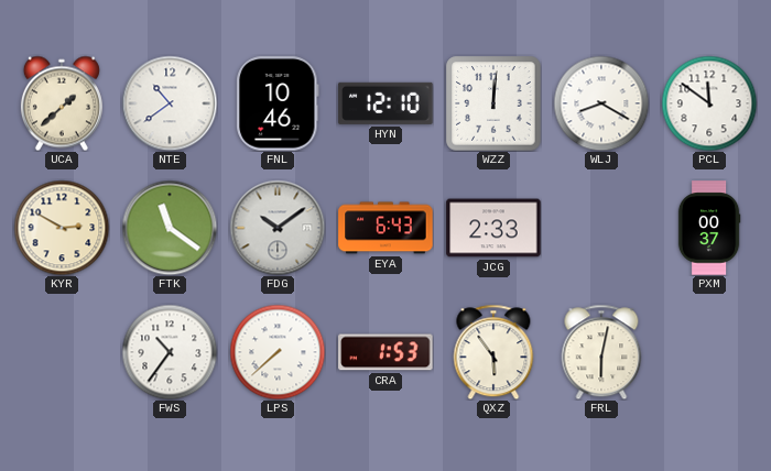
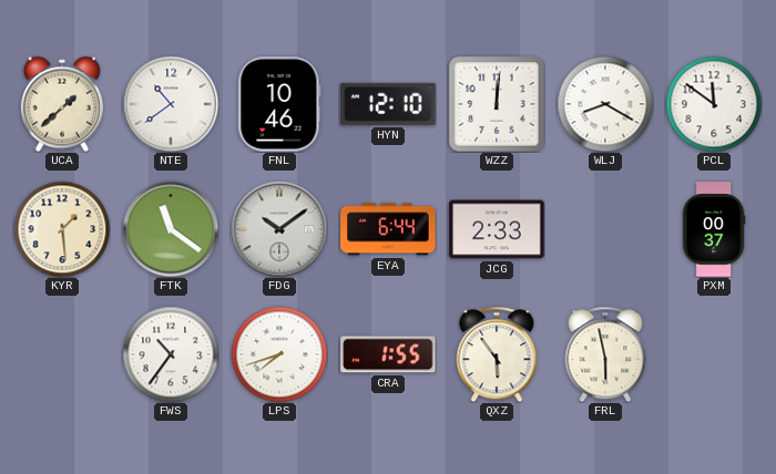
KYR: 2:50 -> 1:29
EYA: 6:43 -> 6:44
LPS: 7:38 -> 7:42
CRA: 1:53 -> 1:55
FRL: 6:02 -> 5:58
